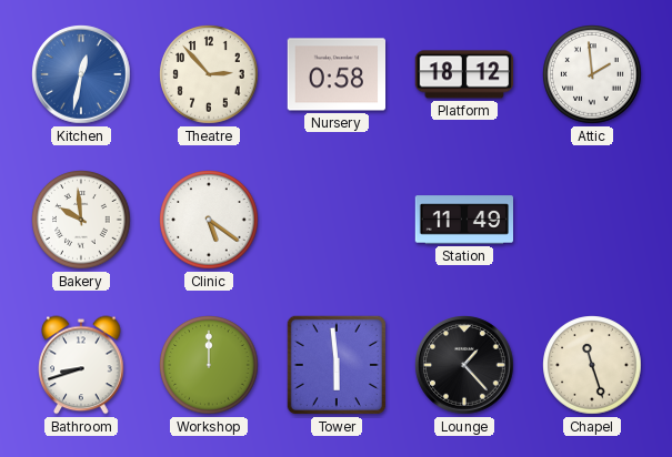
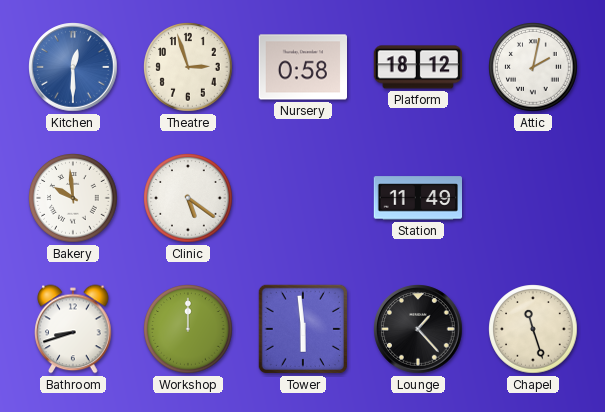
Kitchen: 12:32 -> 12:30
Theatre: 2:53 -> 2:57
Attic: 1:59 -> 2:02
